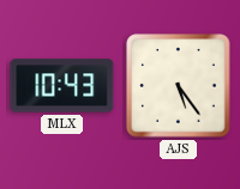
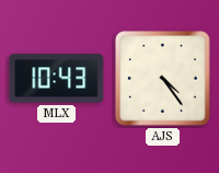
AJS: 5:24 -> 4:24
